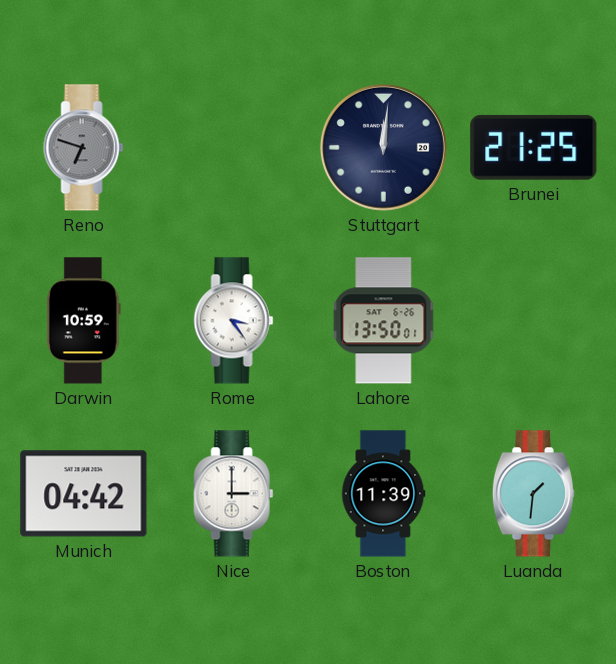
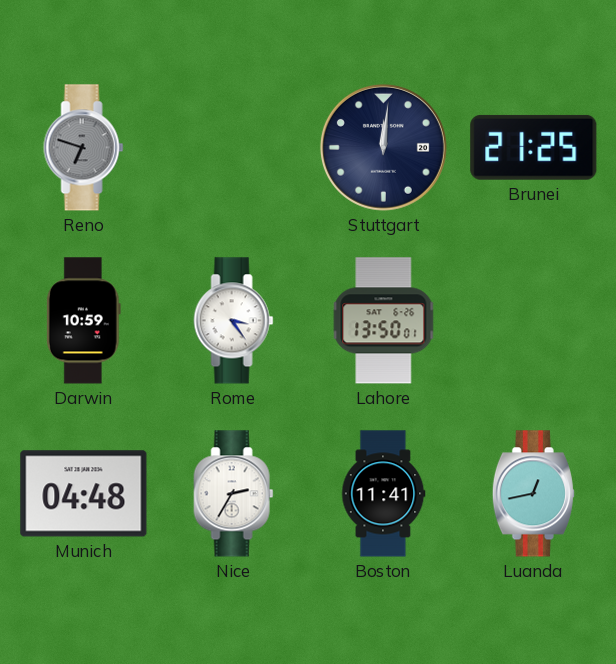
Munich: 04:42 -> 04:48
Nice: 3:00 -> 2:35
Boston: 11:39 -> 11:41
Luanda: 1:31 -> 12:43
